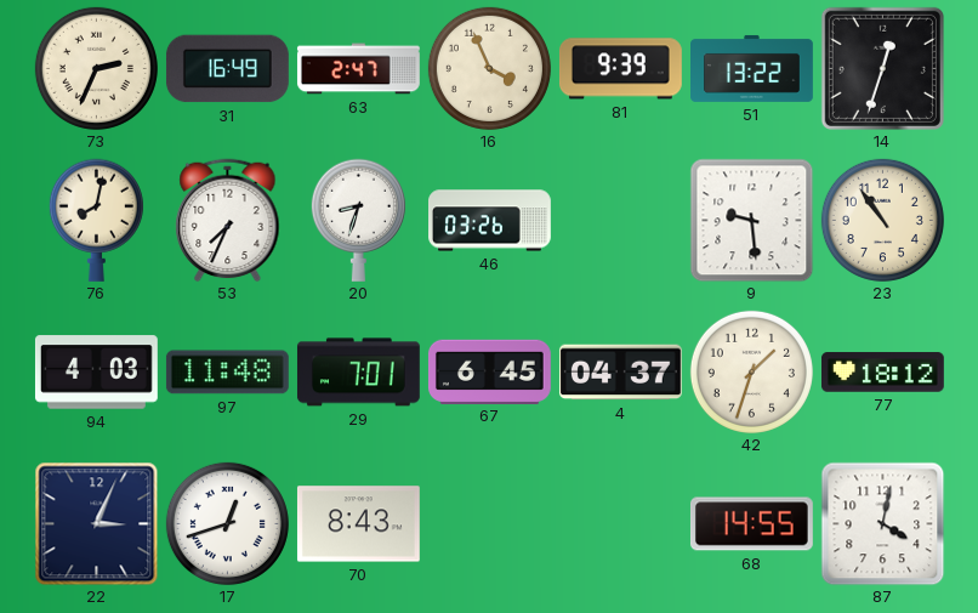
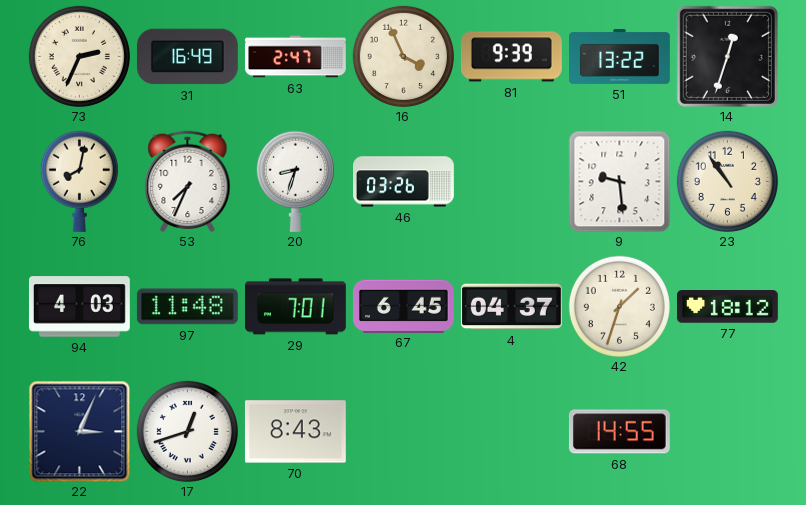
87: 4:02 -> none
